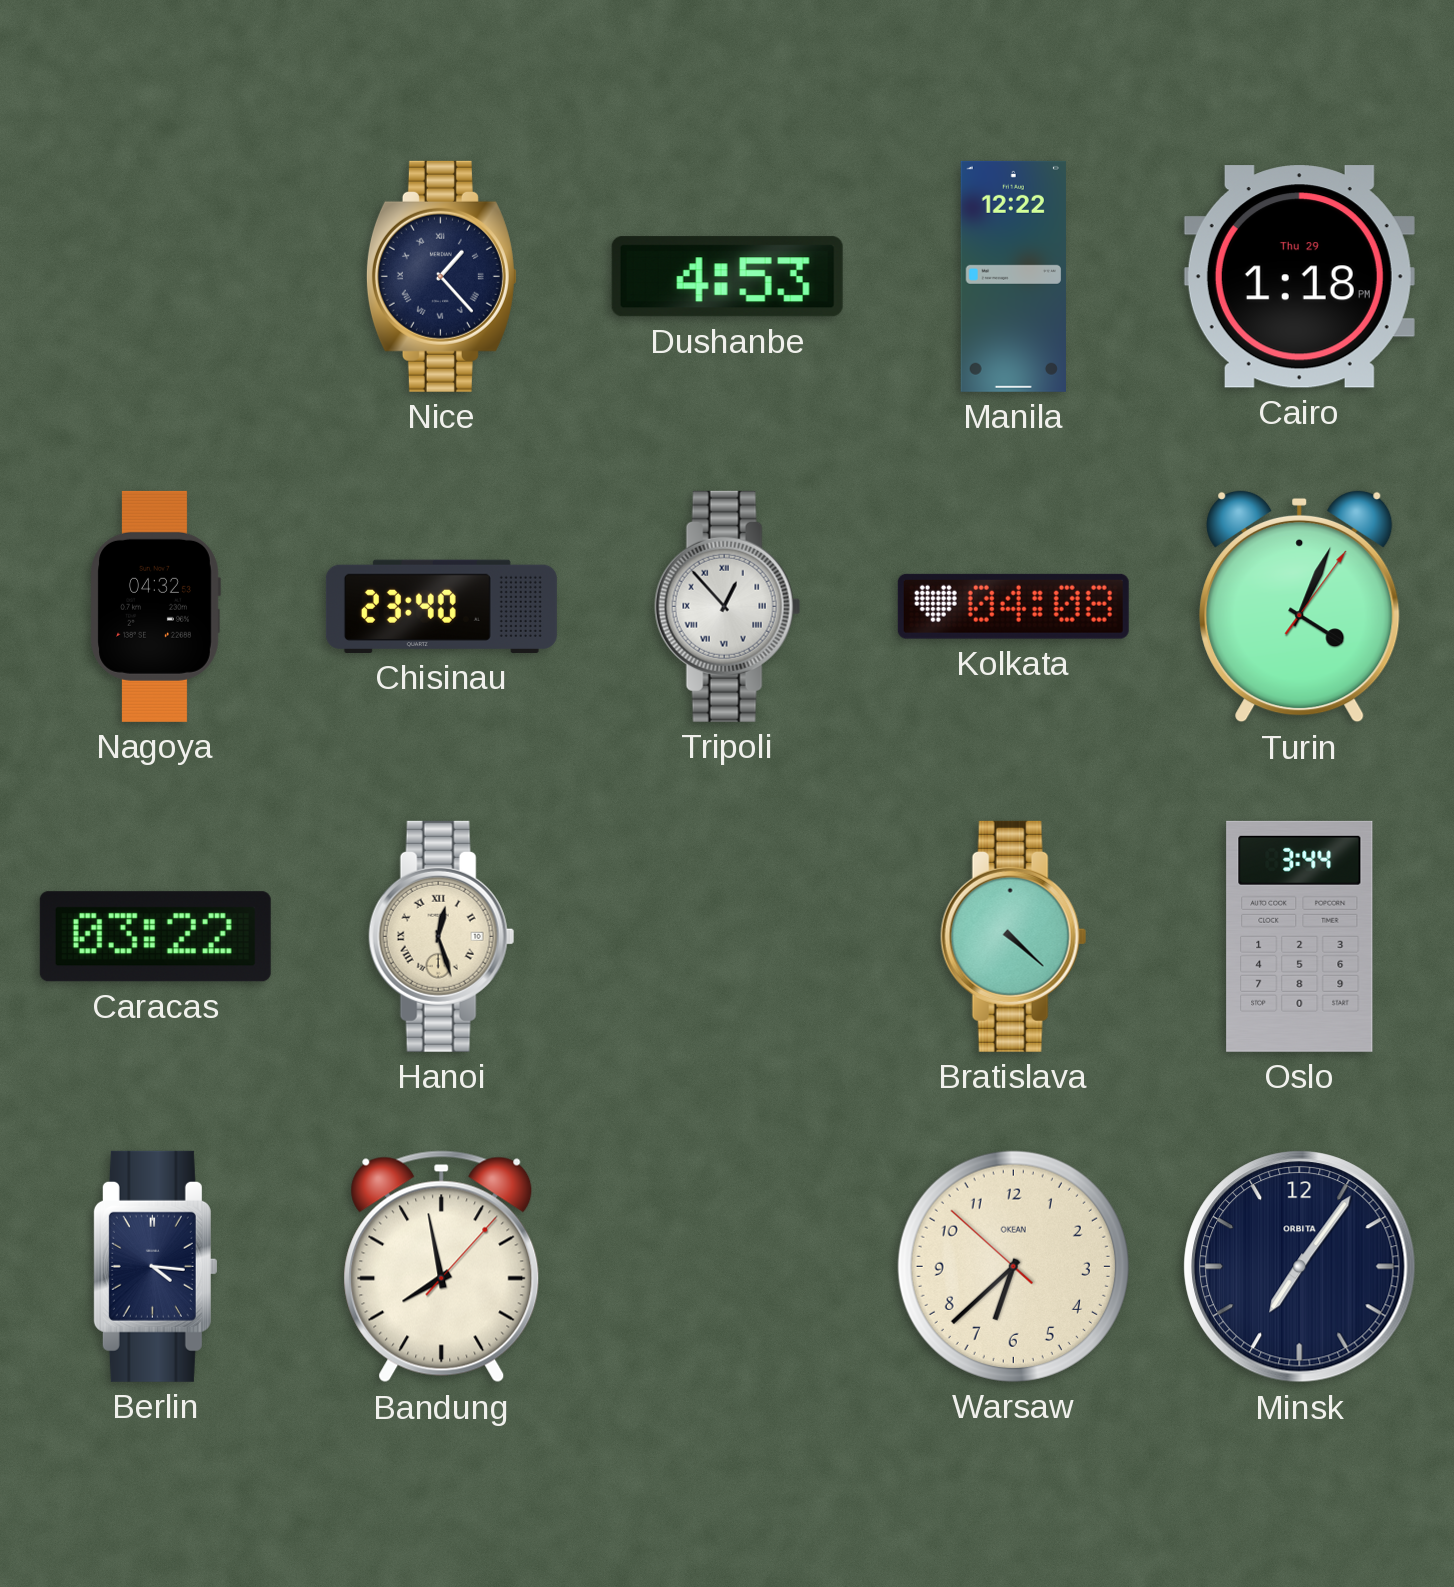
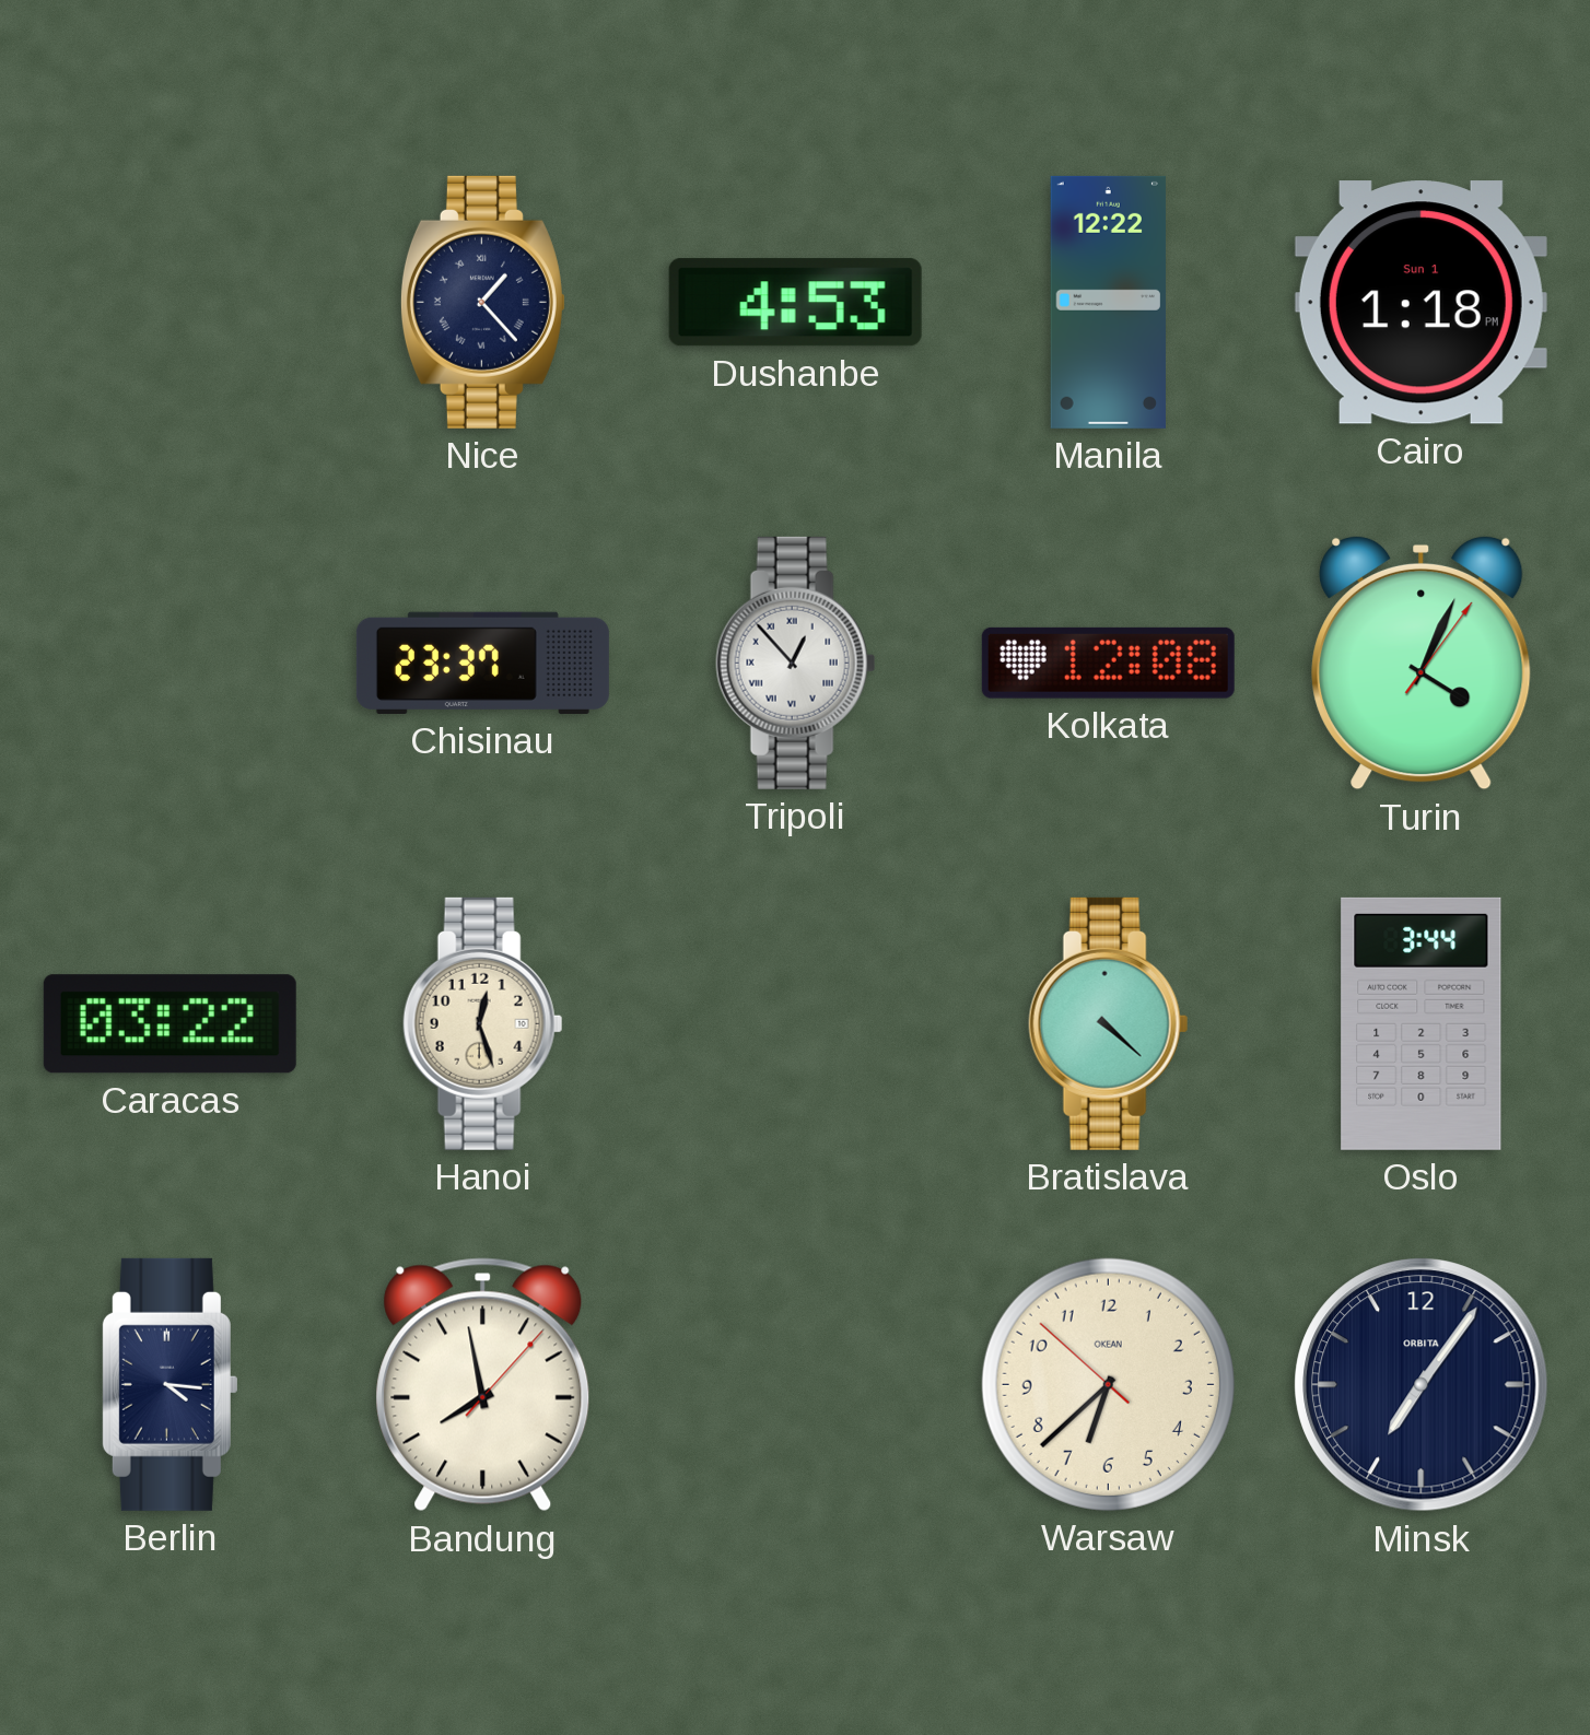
Cairo date: Thu 29 -> Sun 1
Nagoya: 04:32 -> none
Chisinau: 23:40 -> 23:37
Kolkata: 04:08 -> 12:08
Hanoi numerals: Roman -> Arabic
